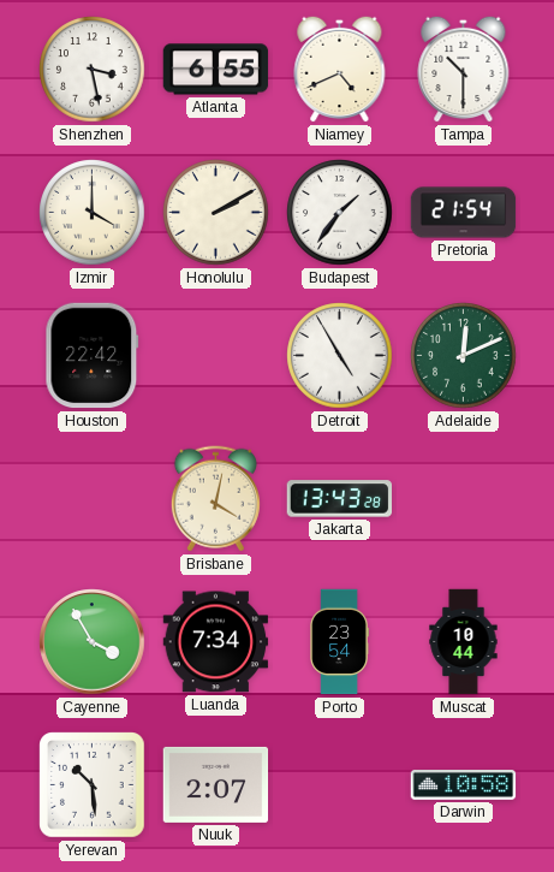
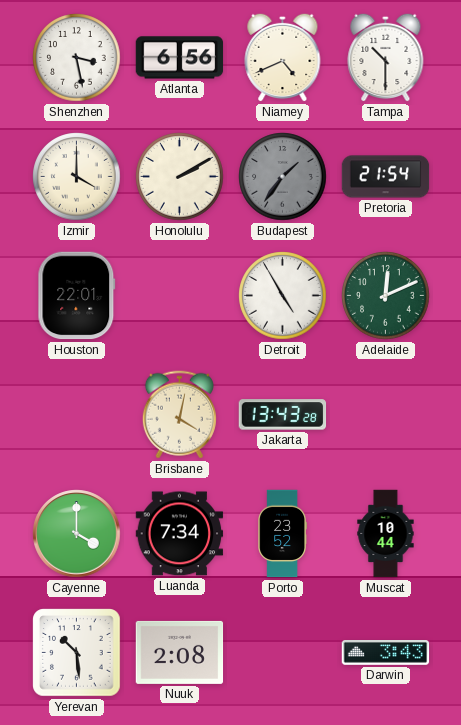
Atlanta: 6:55 -> 6:56
Budapest dial: white -> grey
Houston: 22:42 -> 22:01
Cayenne: 3:55 -> 4:00
Porto: 23:54 -> 23:52
Nuuk: 2:07 -> 2:08
Darwin: 10:58 -> 3:43
